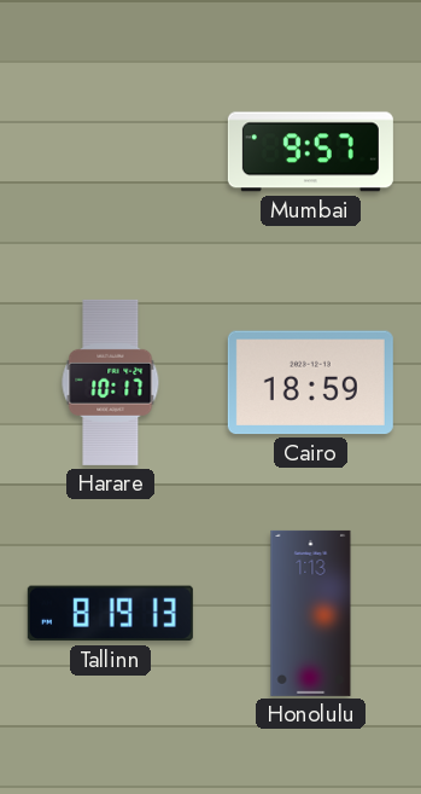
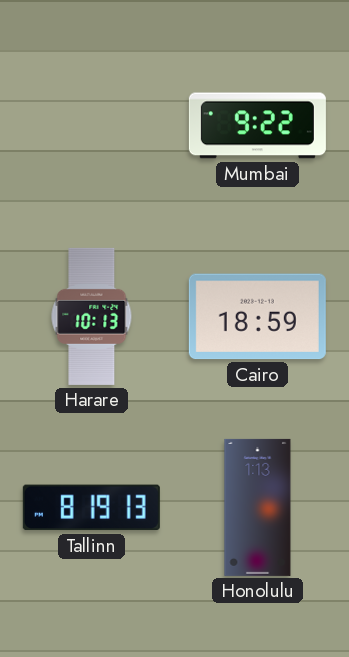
Mumbai: 9:57 -> 9:22
Harare: 10:17 -> 10:13
